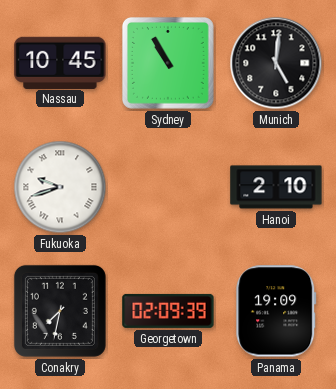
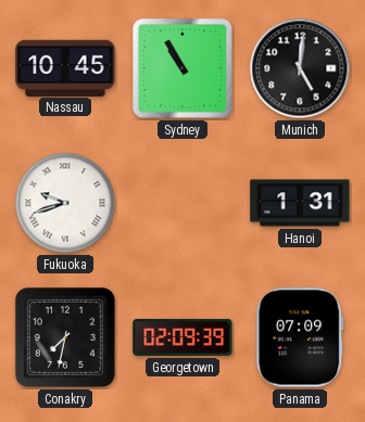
Hanoi: 2:10 -> 1:31
Panama: 19:09 -> 07:09
